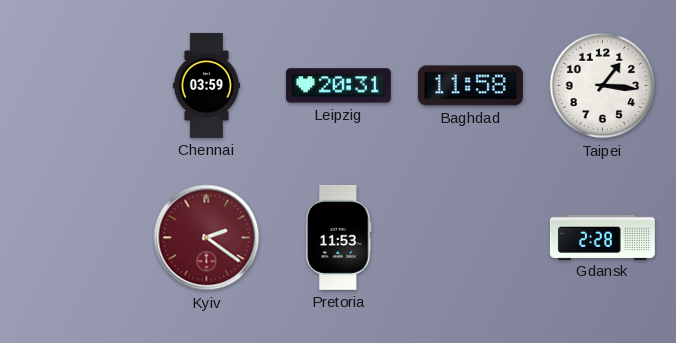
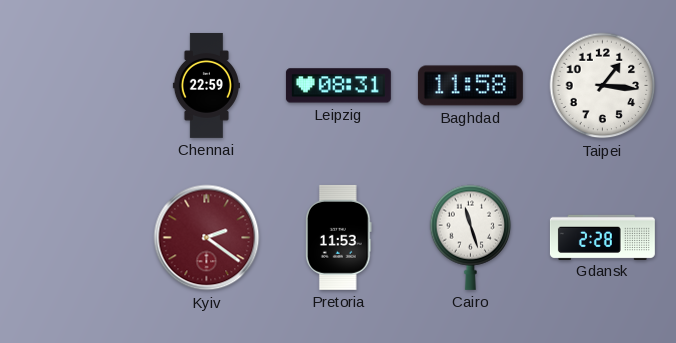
Chennai: 03:59 -> 22:59
Leipzig: 20:31 -> 08:31
Cairo: none -> 11:27
